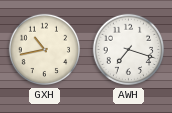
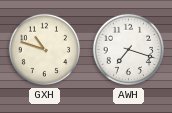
GXH: 10:43 -> 10:48
